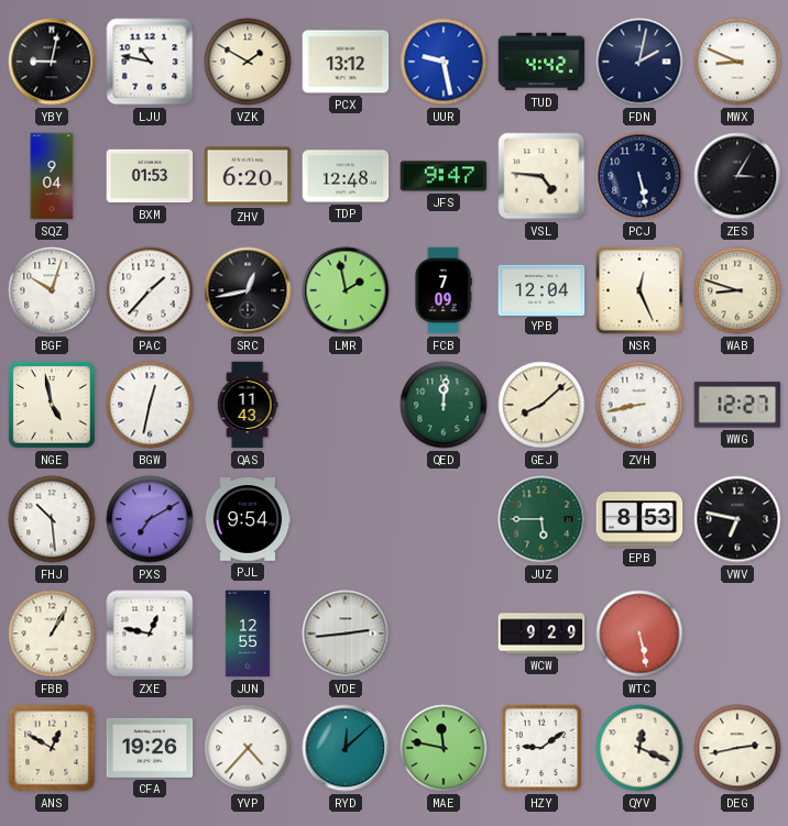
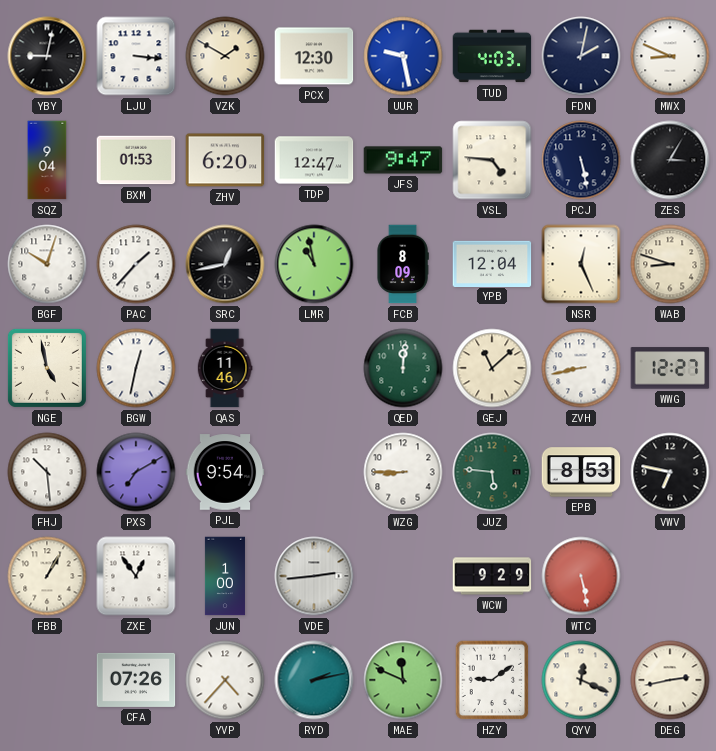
LJU: 10:47 -> 3:16
PCX: 13:12 -> 12:30
TUD: 4:42 -> 4:03
TDP: 12:48 -> 12:47
LMR: 1:58 -> 10:58
FCB: 7:09 -> 8:09
QAS: 11:43 -> 11:46
GEJ: 8:08 -> 11:08
WZG: none -> 8:45
JUZ: 5:45 -> 5:46
ZXE: 12:47 -> 12:54
JUN: 12:55 -> 1:00
ANS: 12:50 -> none
CFA: 19:26 -> 07:26
RYD: 12:08 -> 2:13
MAE: 11:47 -> 11:49
